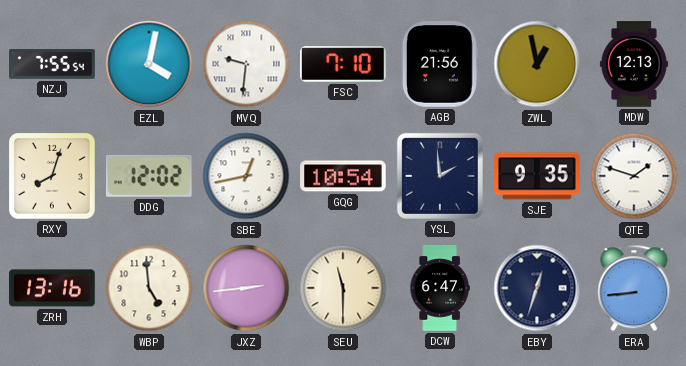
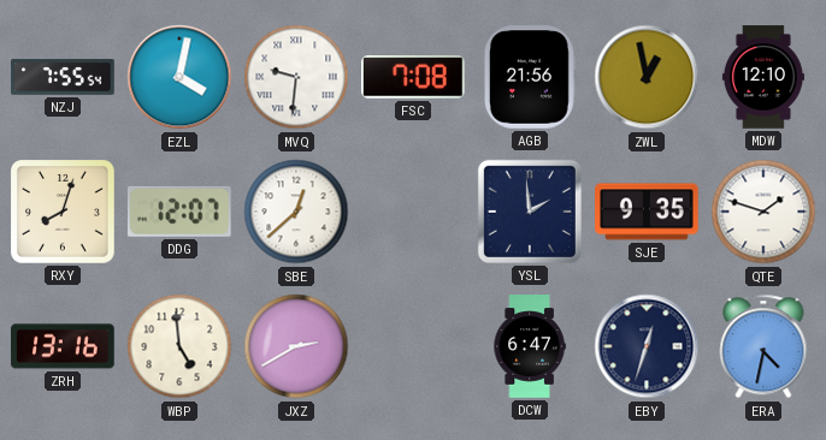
FSC: 7:10 -> 7:08
MDW: 12:13 -> 12:10
DDG: 12:02 -> 12:07
SBE: 12:43 -> 12:38
GQG: 10:54 -> none
JXZ: 2:44 -> 2:40
SEU: 11:30 -> none
ERA: 8:44 -> 4:32
